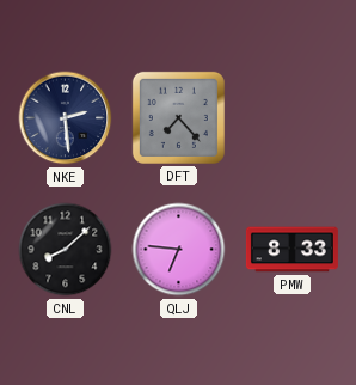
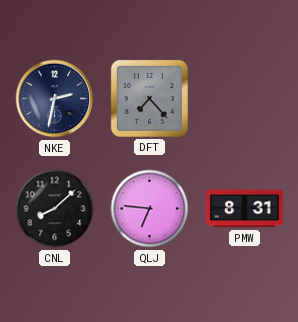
NKE: 2:29 -> 2:32
PMW: 8:33 -> 8:31
